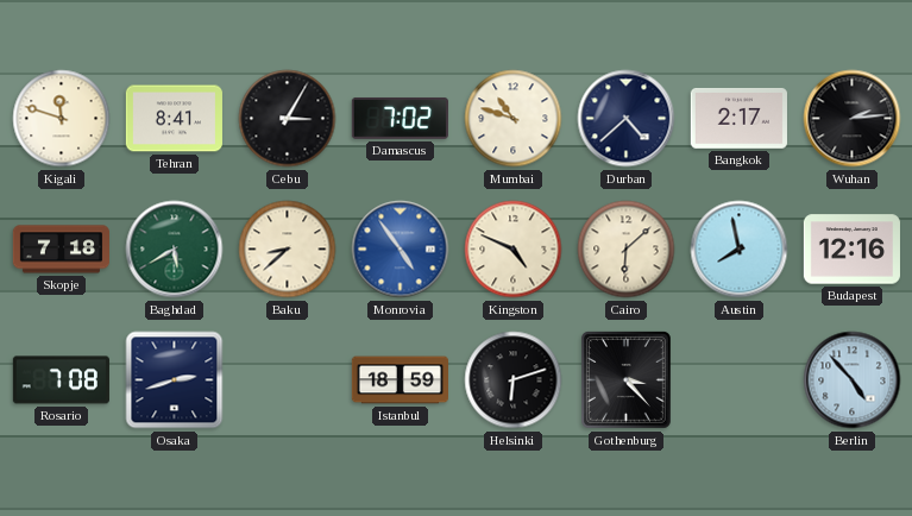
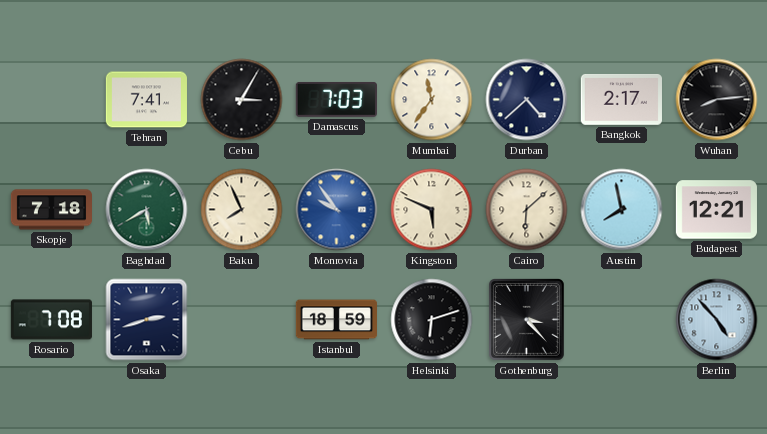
Kigali: 11:48 -> none
Tehran: 8:41 -> 7:41
Damascus: 7:02 -> 7:03
Mumbai: 10:48 -> 11:36
Wuhan: 2:14 -> 8:14
Baku: 8:38 -> 7:56
Monrovia: 4:54 -> 9:54
Kingston: 4:49 -> 5:49
Budapest: 12:16 -> 12:21
